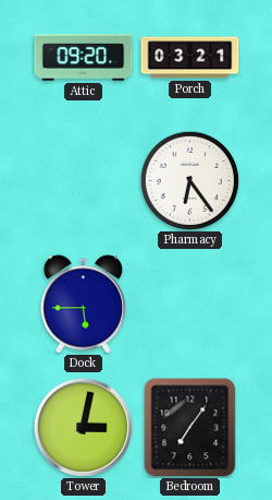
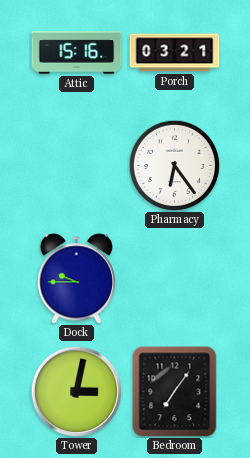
Attic: 09:20 -> 15:16
Dock: 5:45 -> 9:45
